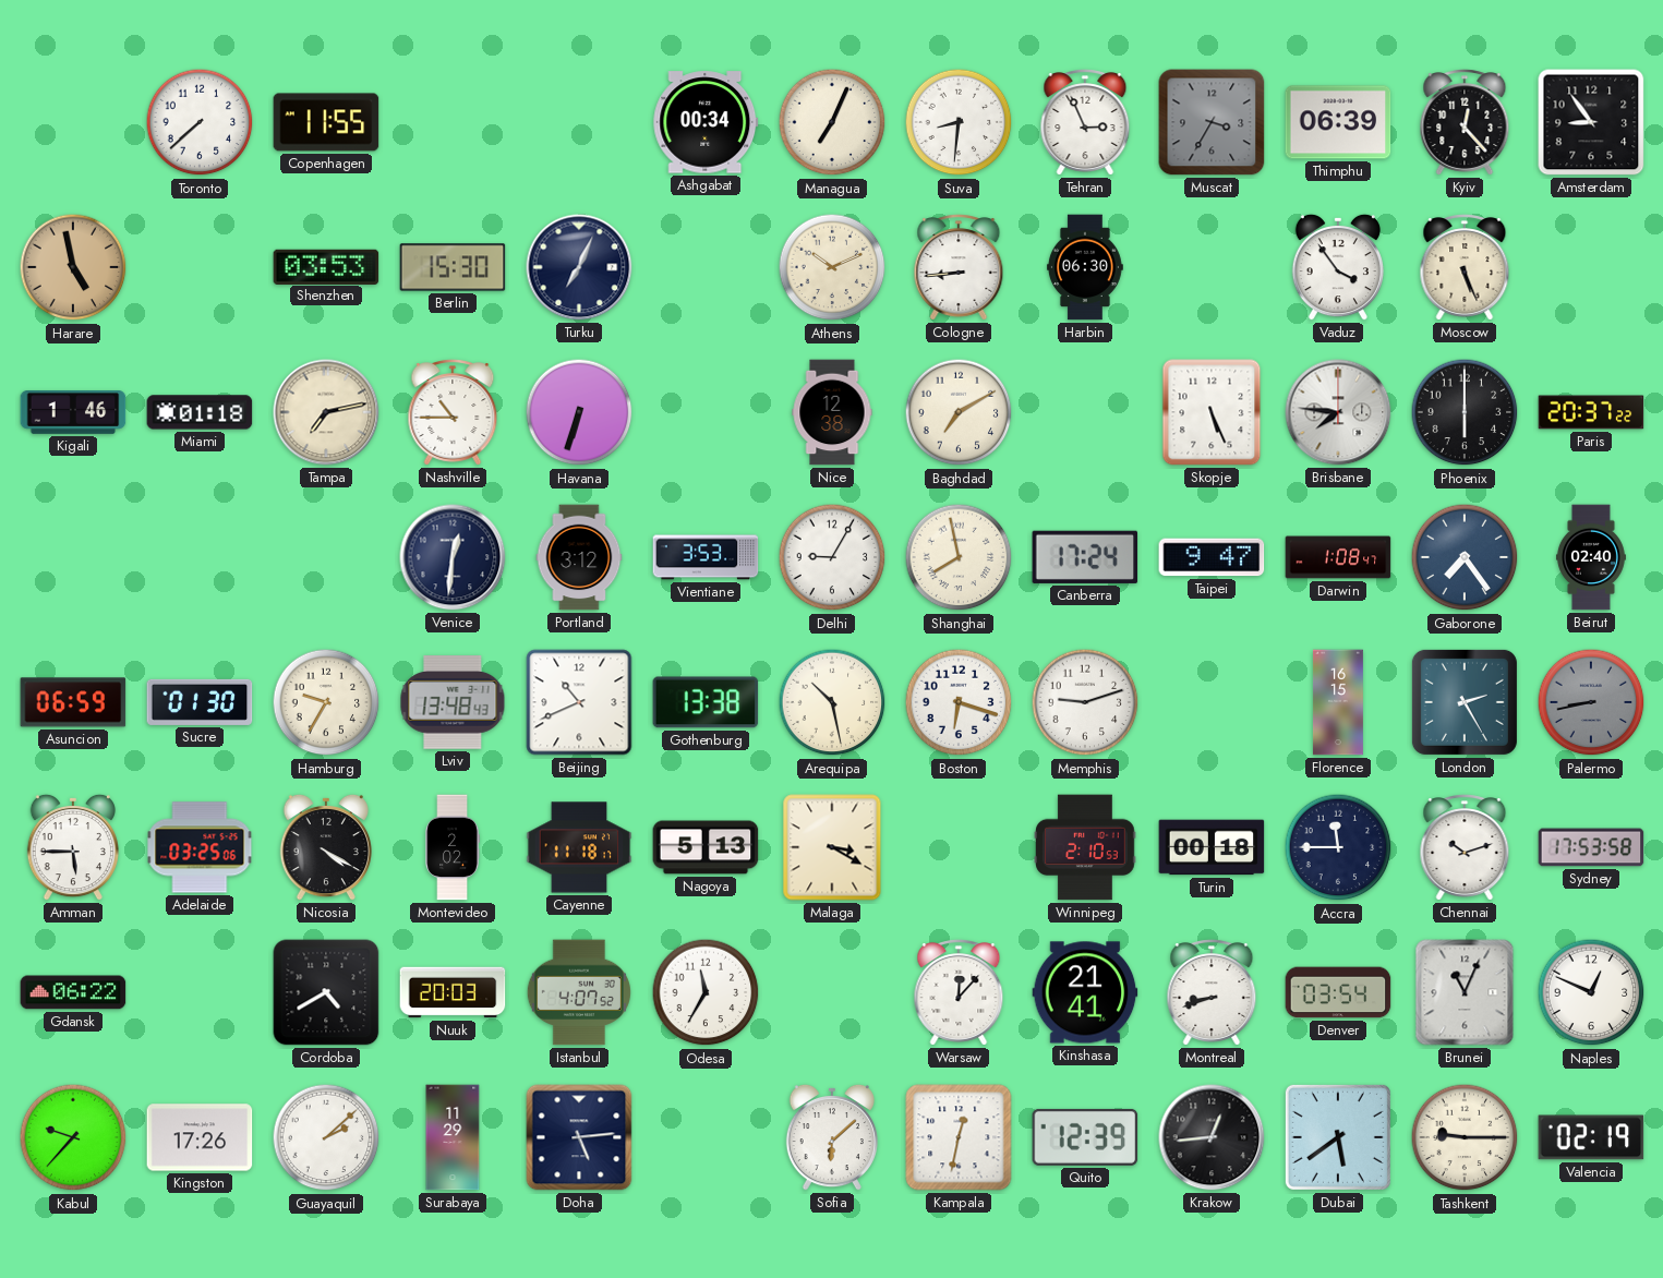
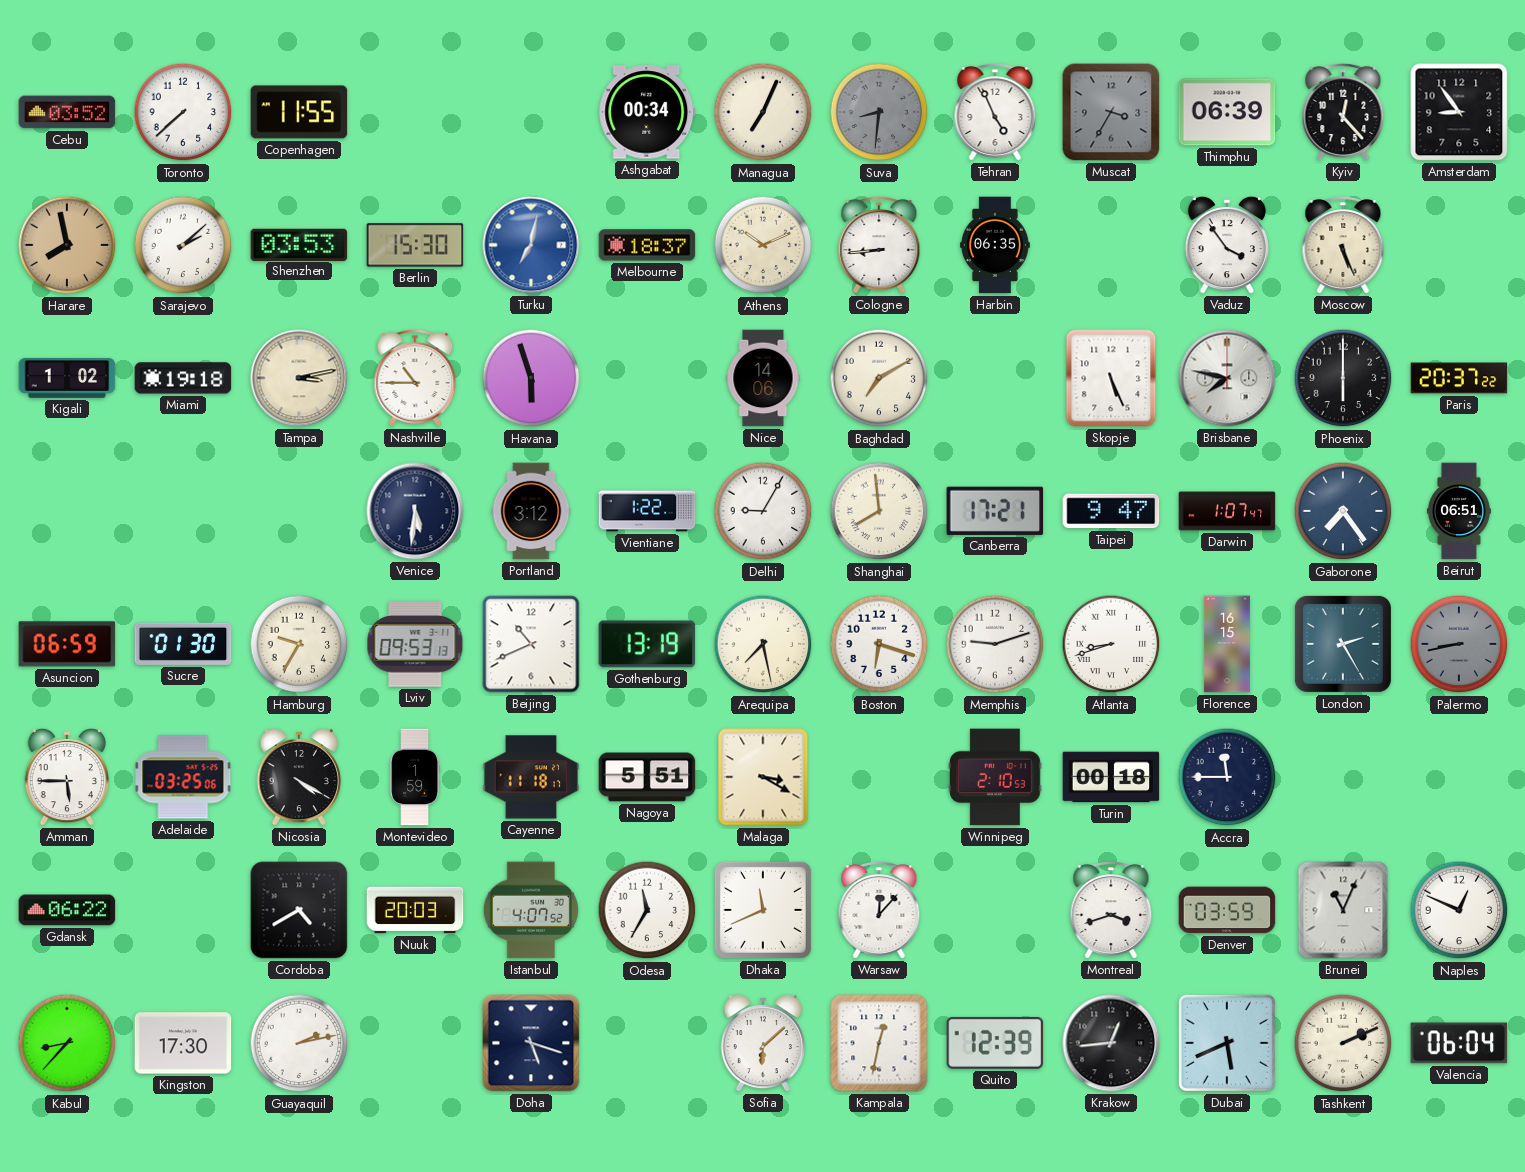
Cebu: none -> 03:52
Suva dial: white -> grey
Tehran: 2:56 -> 4:56
Harare: 4:58 -> 7:58
Sarajevo: none -> 2:08
Turku: 7:04 -> 7:02
Turku dial: navy -> blue
Melbourne: none -> 18:37
Harbin: 06:30 -> 06:35
Kigali: 1:46 -> 1:02
Miami: 01:18 -> 19:18
Tampa: 7:13 -> 3:13
Havana: 6:33 -> 5:57
Nice: 12:38 -> 14:06
Brisbane: 7:46 -> 7:47
Venice: 12:31 -> 5:31
Vientiane: 3:53 -> 1:22
Shanghai: 7:58 -> 7:59
Canberra: 17:24 -> 17:21
Darwin: 1:08 -> 1:07
Beirut: 02:40 -> 06:51
Lviv: 13:48 -> 09:53
Gothenburg: 13:38 -> 13:19
Arequipa: 10:28 -> 7:28
Atlanta: none -> 8:42
Montevideo: 2:02 -> 1:59
Nagoya: 5:13 -> 5:51
Chennai: 10:12 -> none
Sydney: 17:53 -> none
Dhaka: none -> 11:41
Kinshasa: 21:41 -> none
Montreal: 8:42 -> 3:42
Denver: 03:54 -> 03:59
Kabul: 9:37 -> 8:37
Kingston: 17:26 -> 17:30
Guayaquil: 2:08 -> 2:13
Surabaya: 11:29 -> none
Doha: 5:14 -> 5:18
Dubai: 5:39 -> 5:41
Tashkent: 9:15 -> 2:11
Valencia: 02:19 -> 06:04
